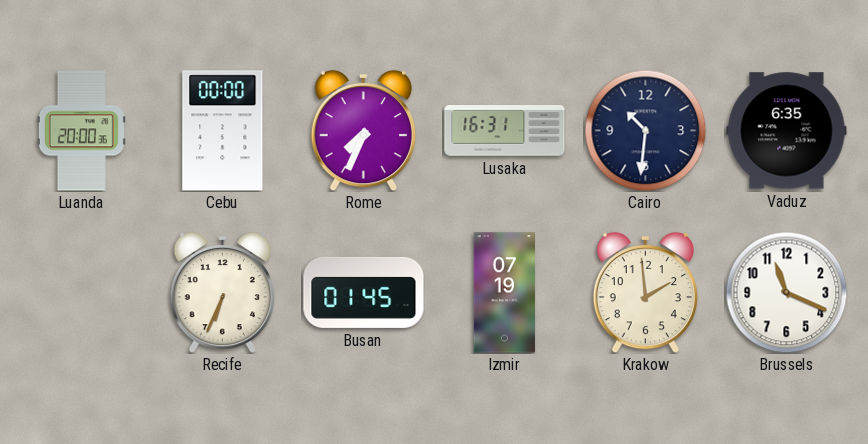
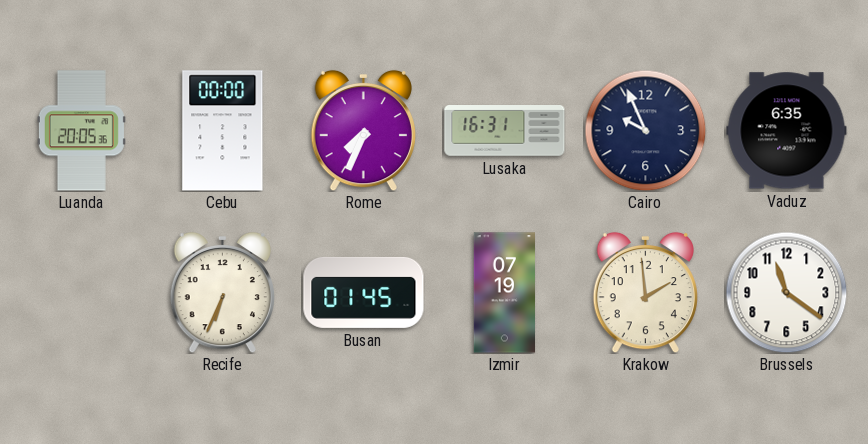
Luanda: 20:00 -> 20:05
Cairo: 10:31 -> 9:56
Brussels: 11:19 -> 11:21
